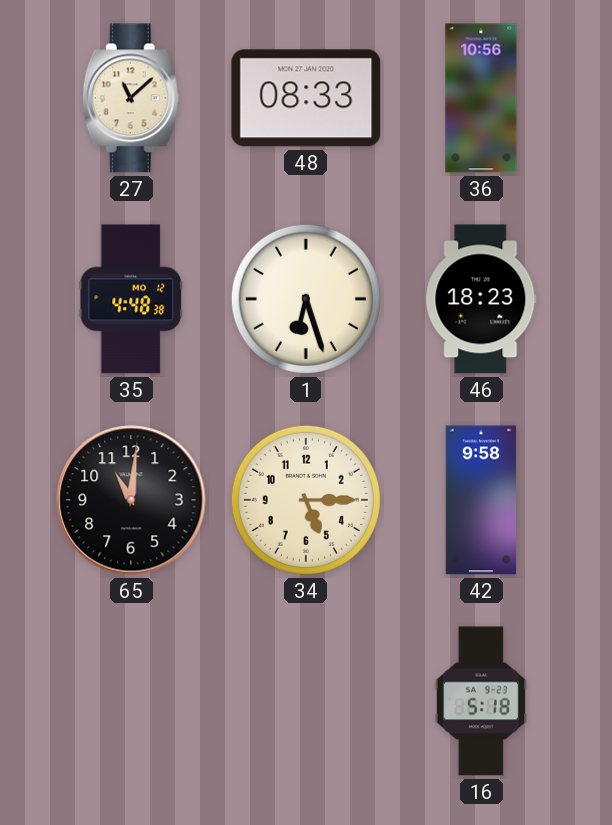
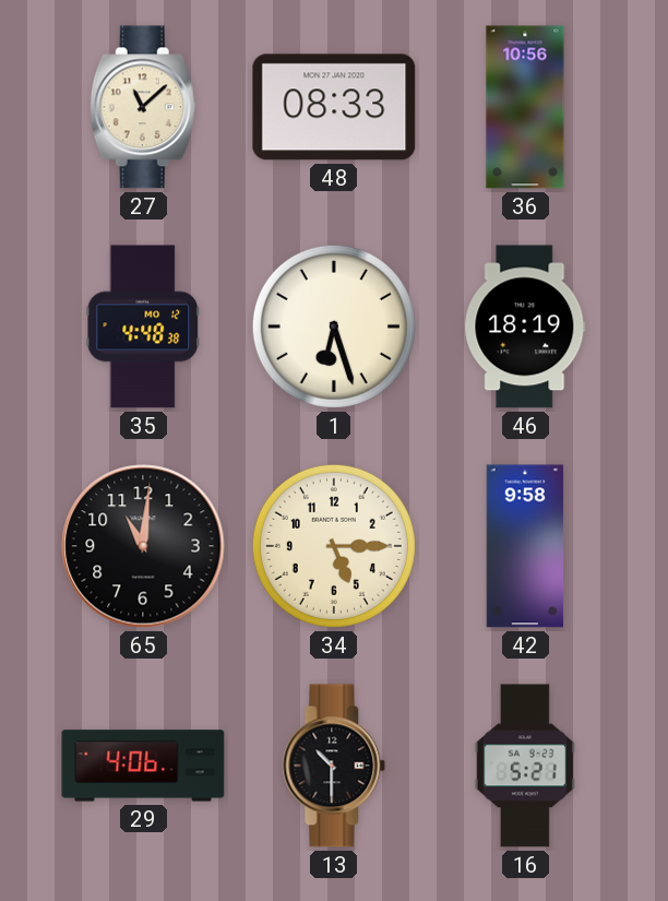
46: 18:23 -> 18:19
29: none -> 4:06
13: none -> 10:30
16: 5:18 -> 5:21
